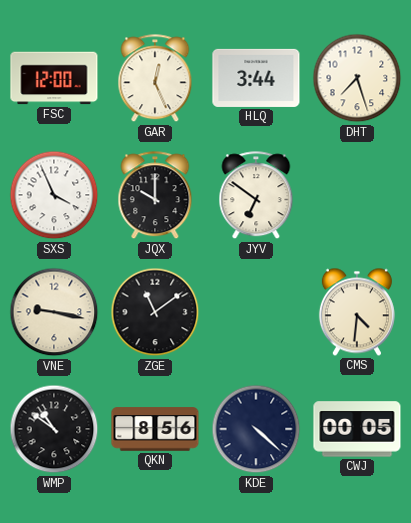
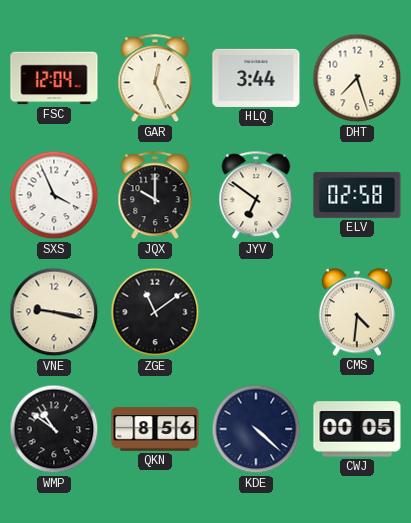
FSC: 12:00 -> 12:04
ELV: none -> 02:58
